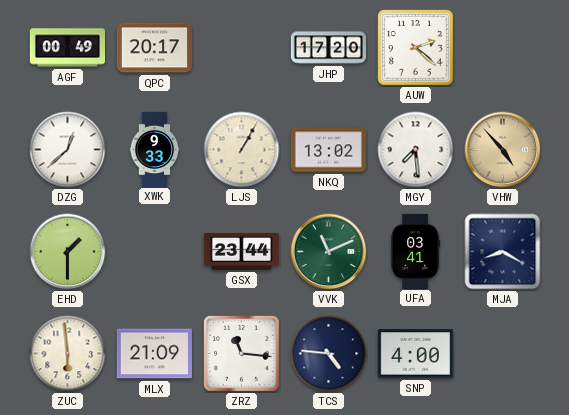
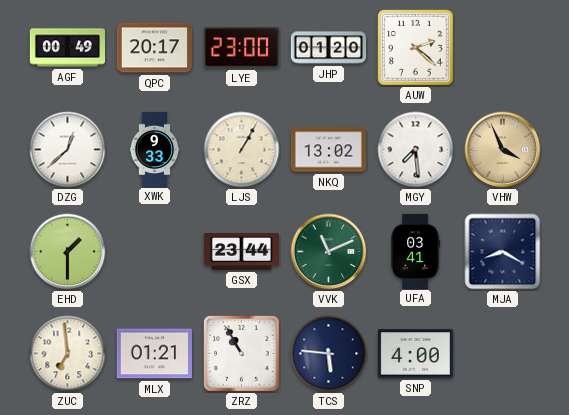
LYE: none -> 23:00
JHP: 17:20 -> 01:20
VHW: 4:53 -> 3:56
ZUC: 5:59 -> 6:59
MLX: 21:09 -> 01:21
ZRZ: 11:16 -> 10:55
TCS: 4:46 -> 5:46
